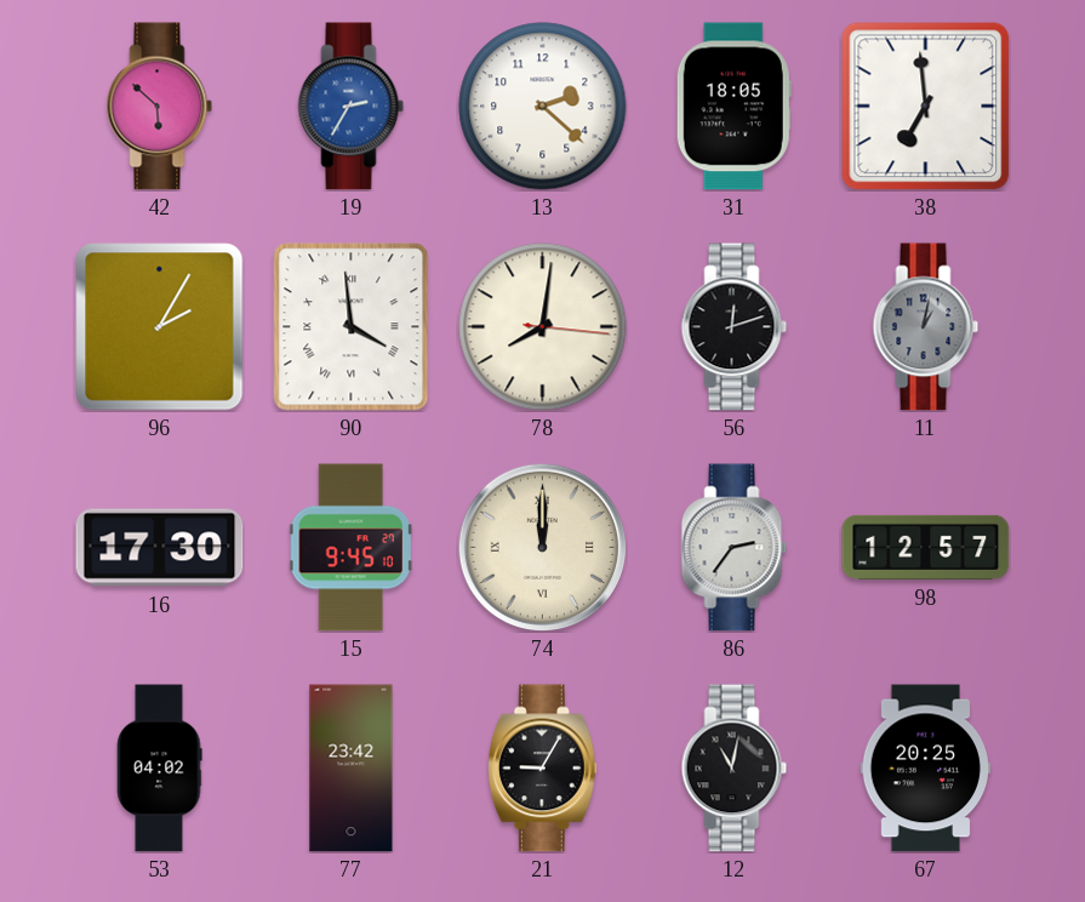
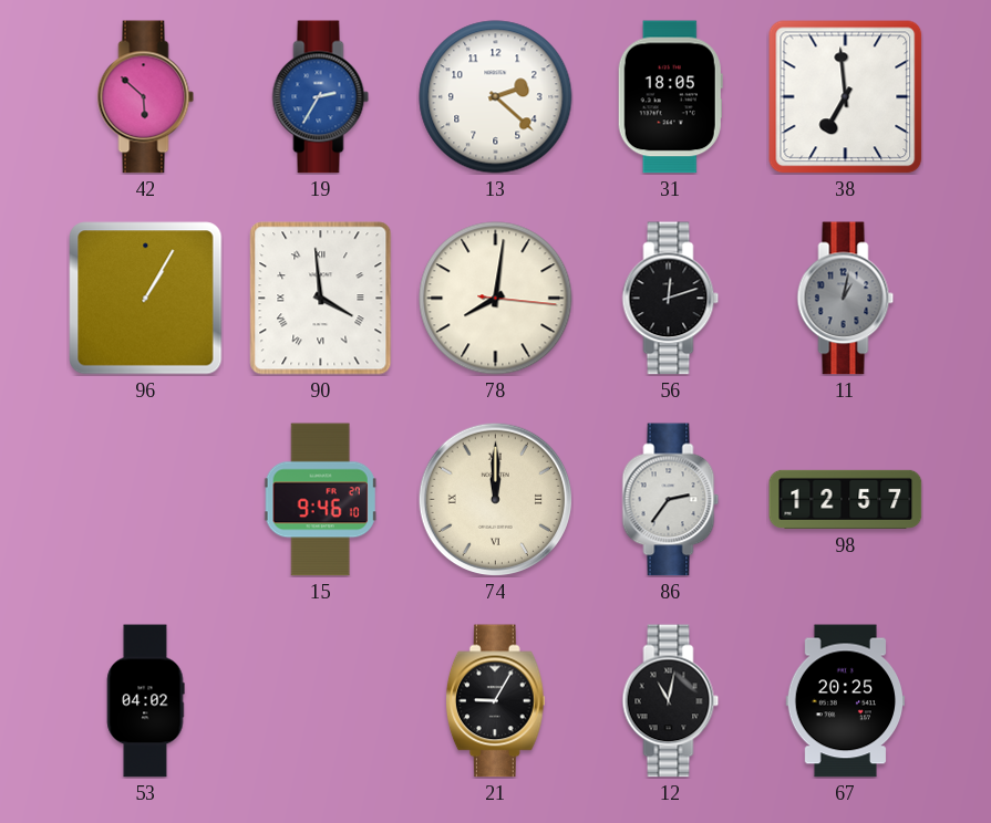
96: 2:05 -> 1:05
16: 17:30 -> none
15: 9:45 -> 9:46
77: 23:42 -> none
